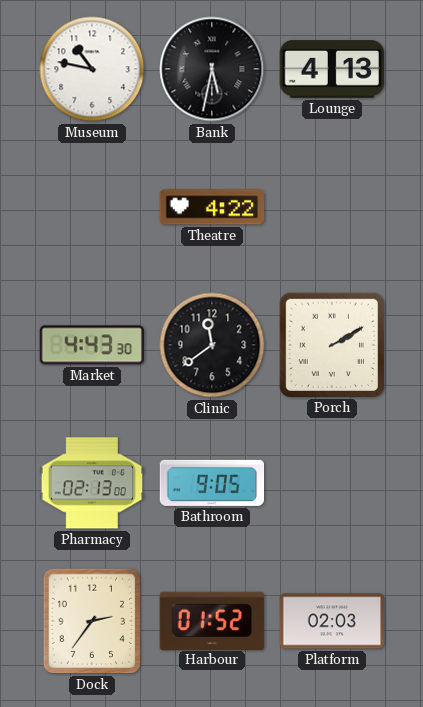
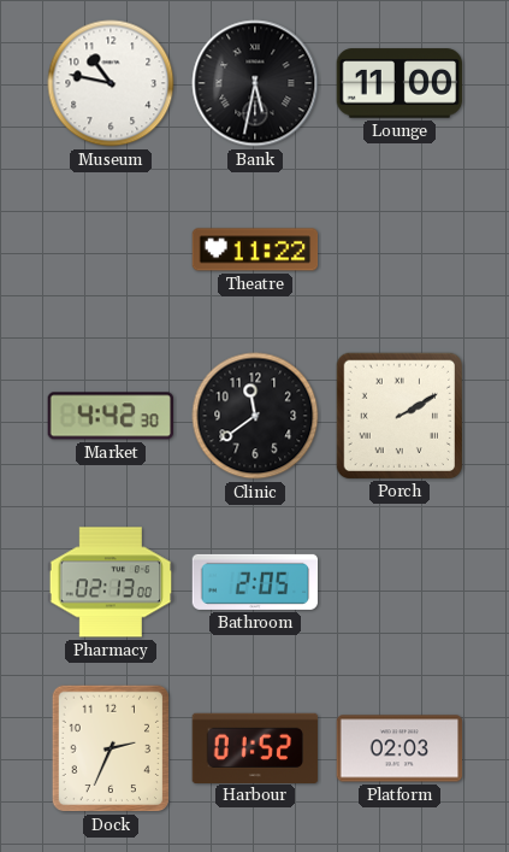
Lounge: 4:13 -> 11:00
Theatre: 4:22 -> 11:22
Market: 4:43 -> 4:42
Bathroom: 9:05 -> 2:05
Dock: 2:36 -> 2:34
